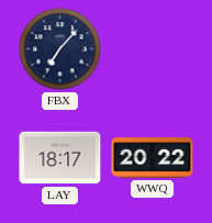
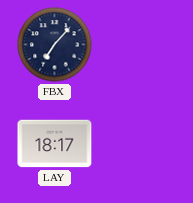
WWQ: 20:22 -> none
